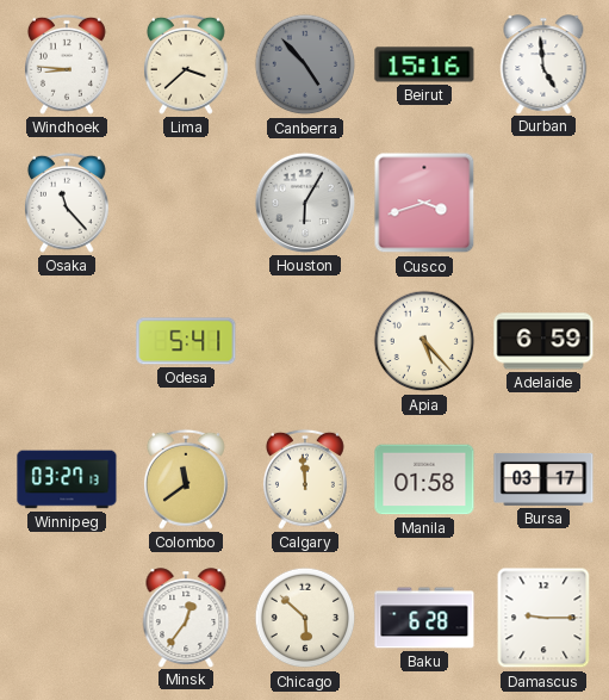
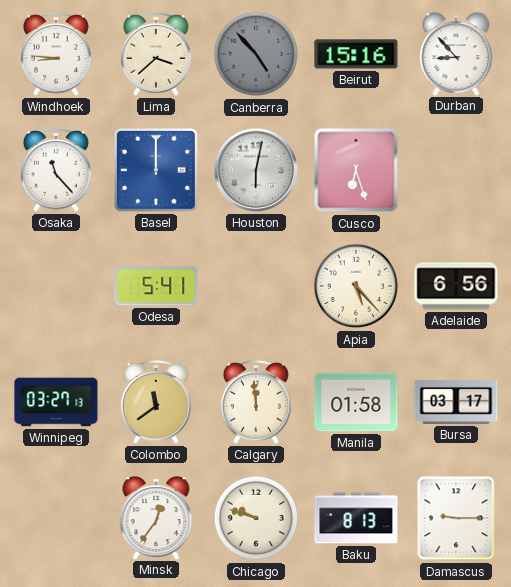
Durban: 4:59 -> 8:53
Basel: none -> 12:00
Houston: 6:05 -> 6:02
Cusco: 3:42 -> 6:27
Adelaide: 6:59 -> 6:56
Chicago: 5:52 -> 9:48
Baku: 6:28 -> 8:13
